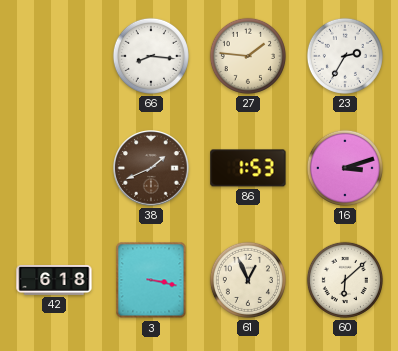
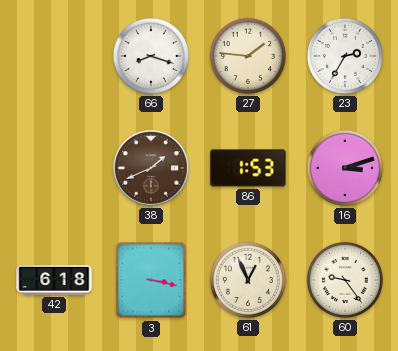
66: 8:16 -> 8:18
60: 6:08 -> 9:24
